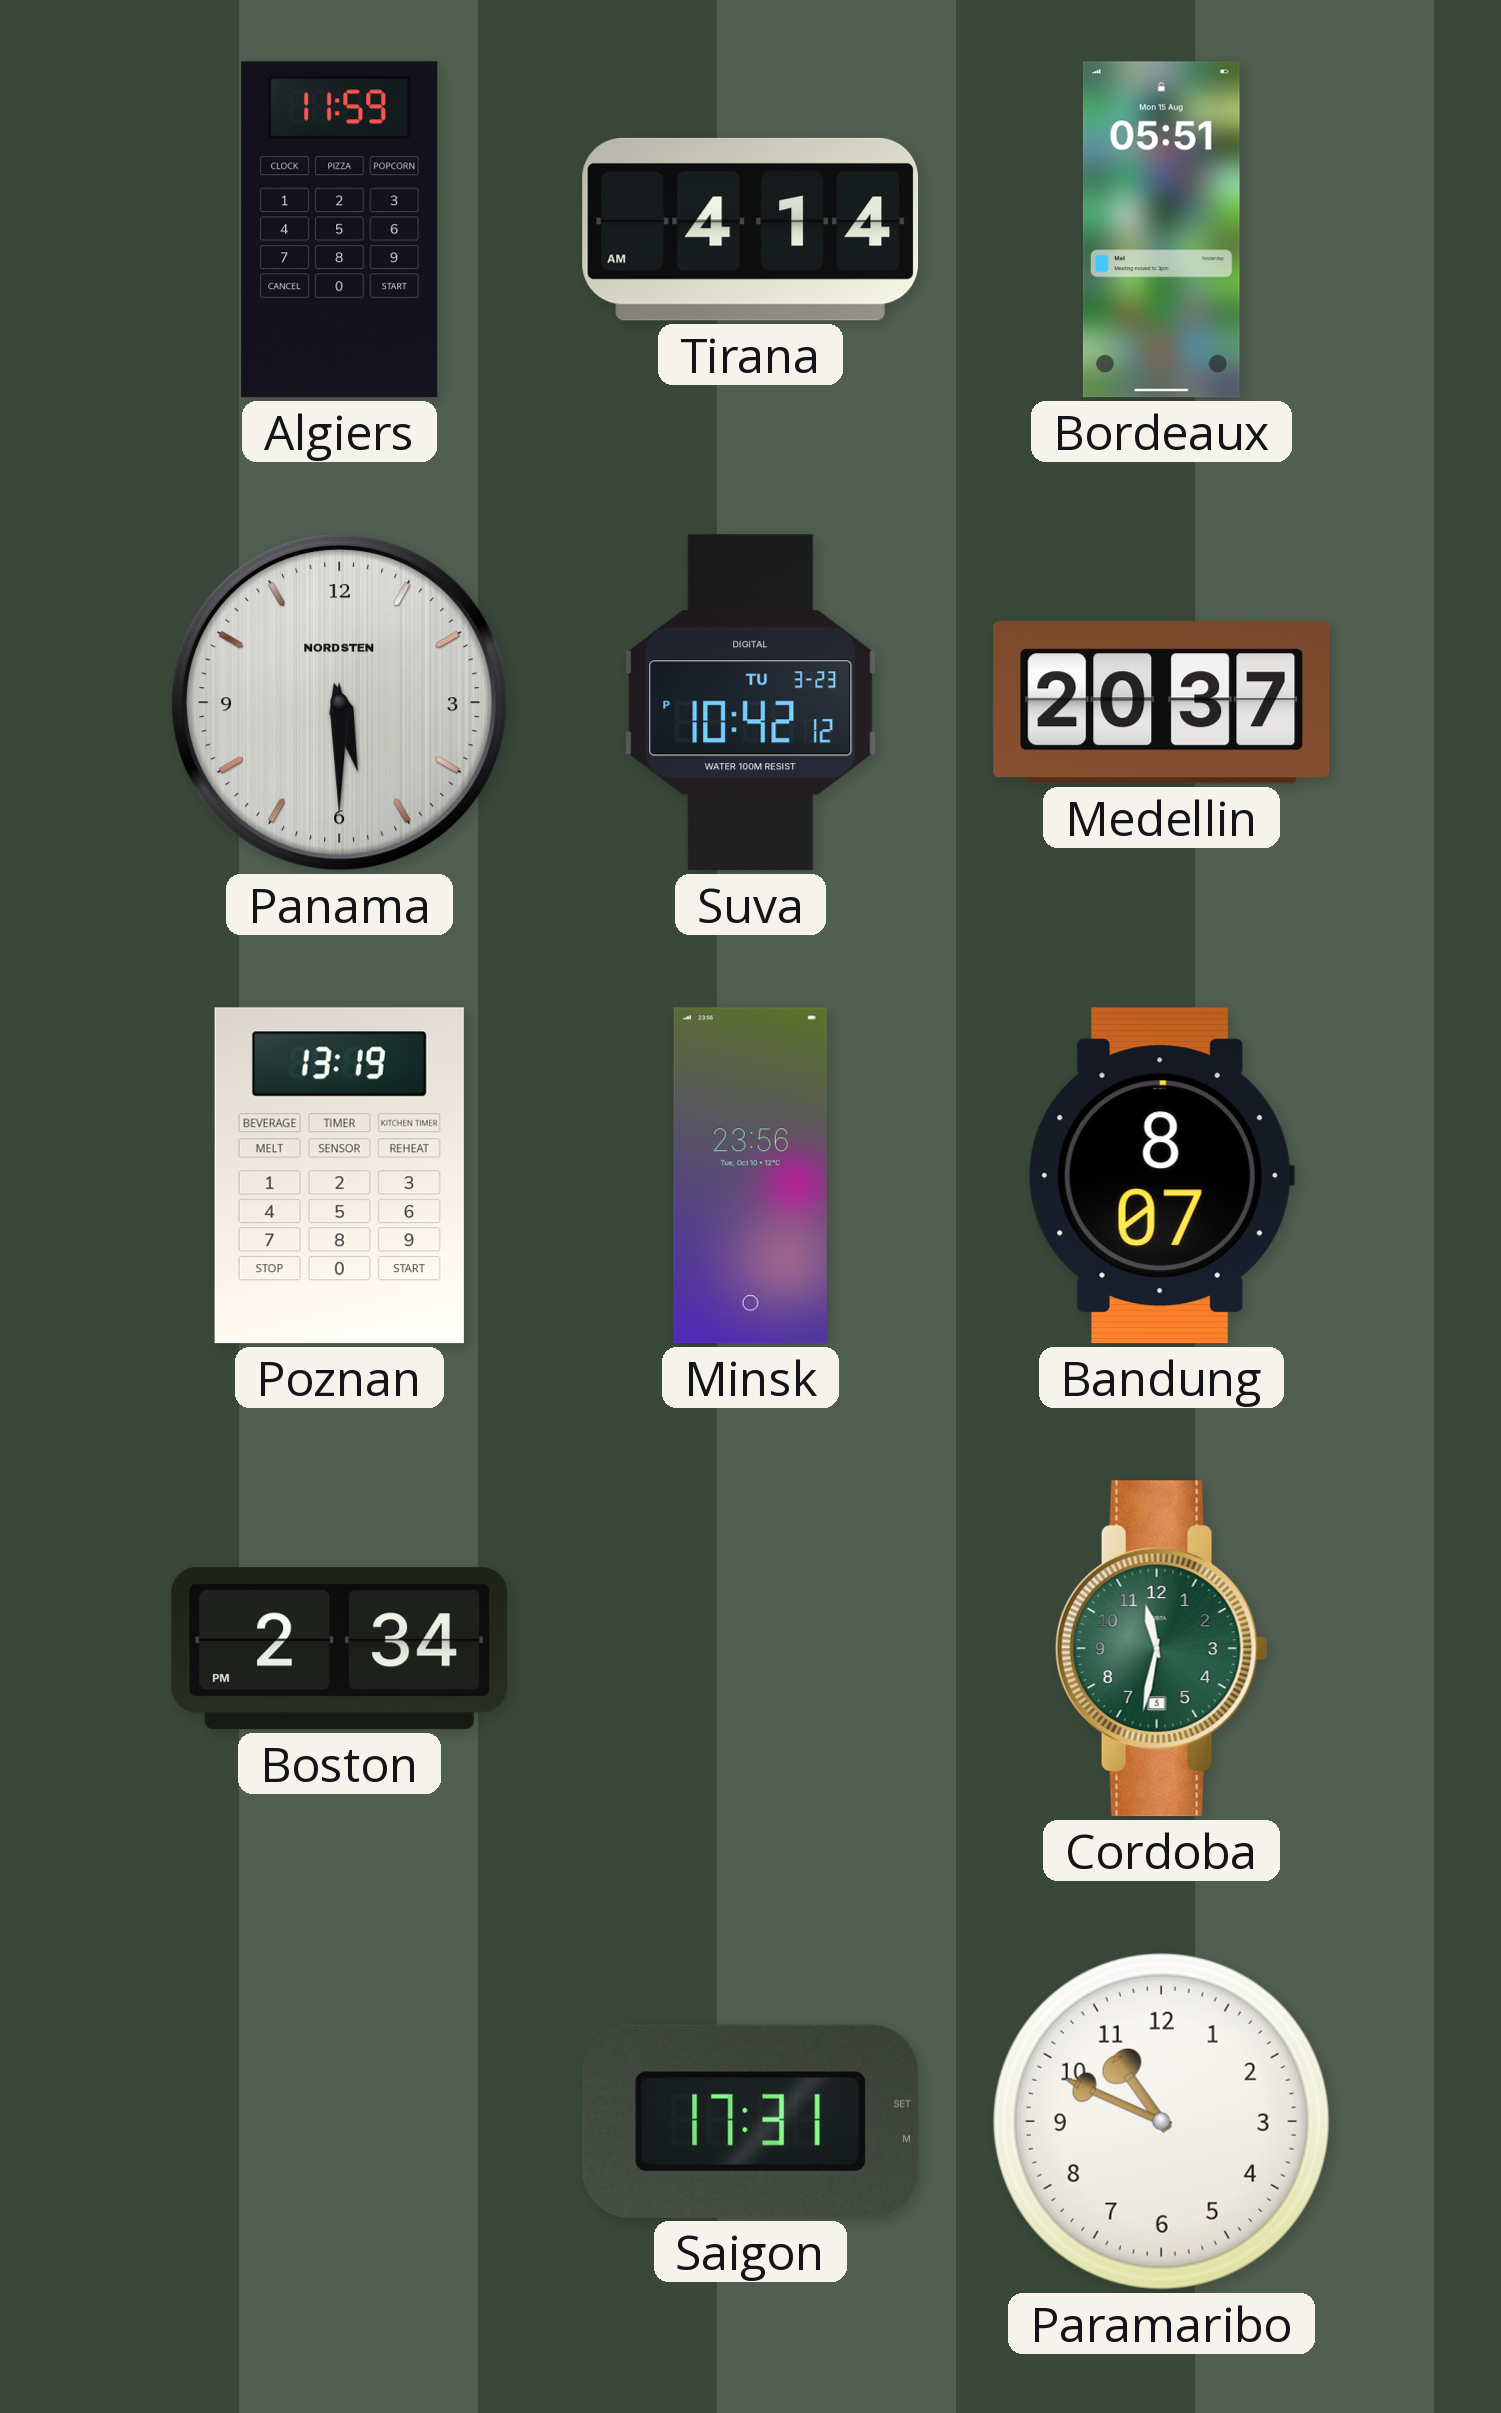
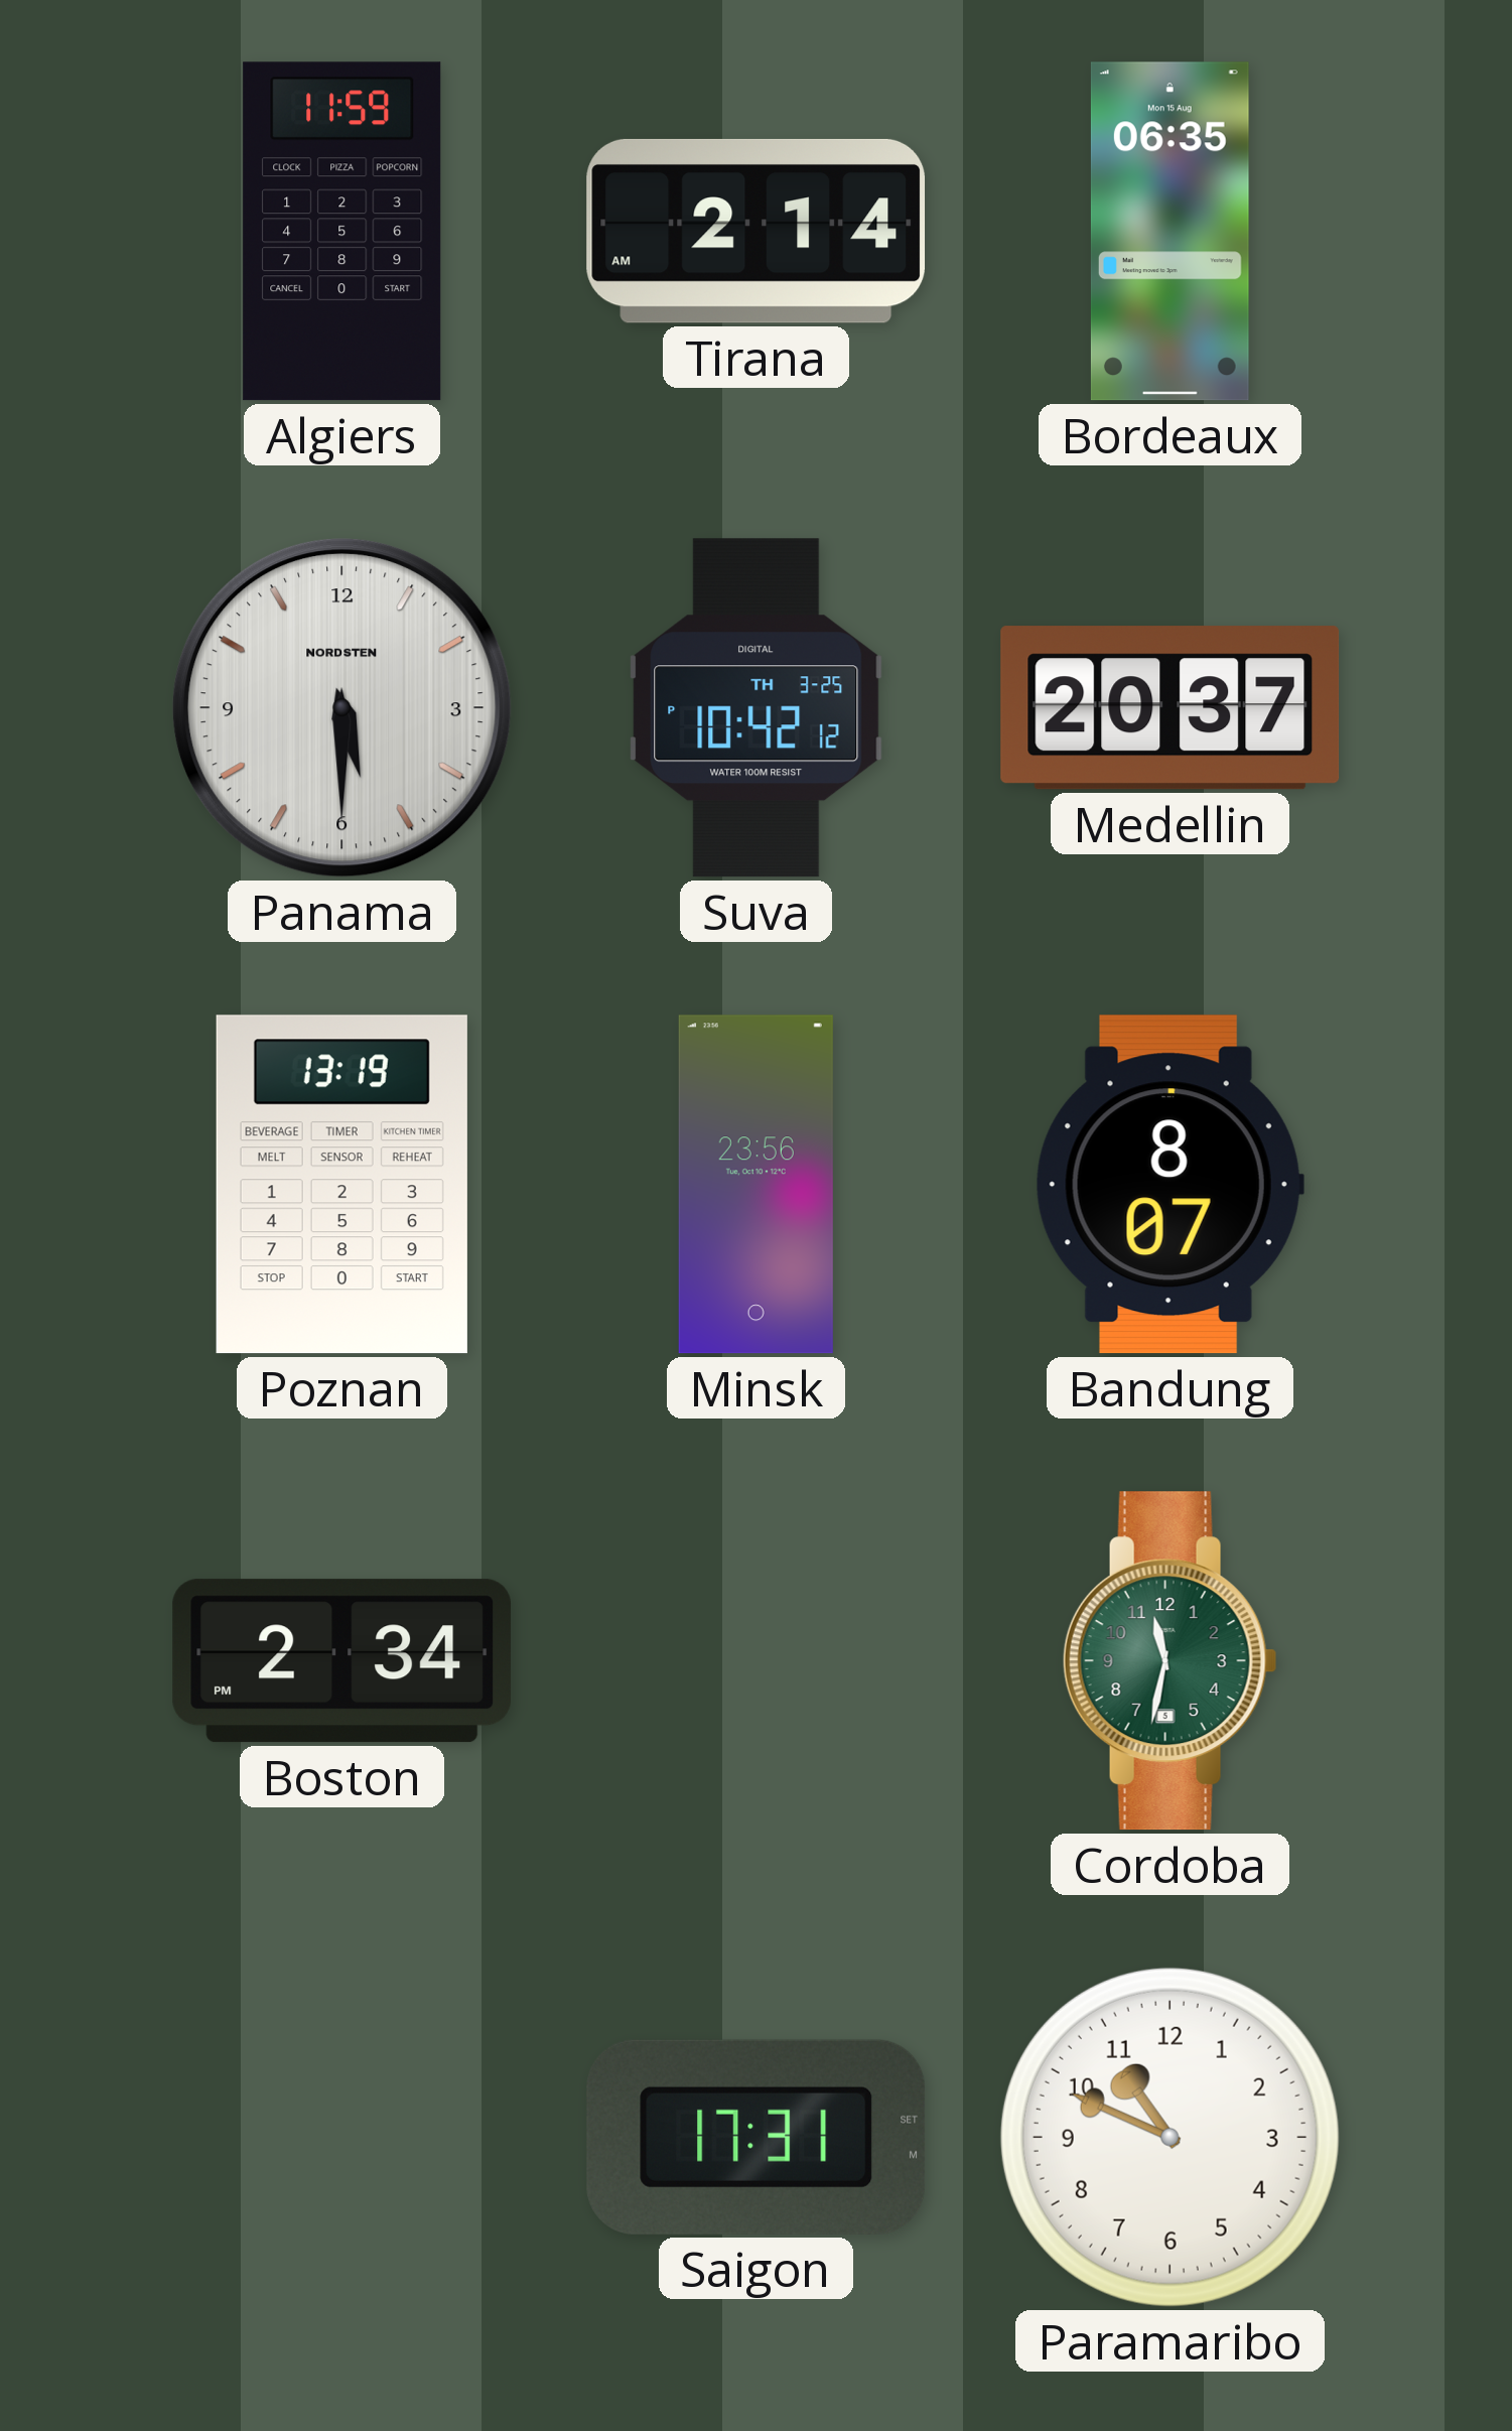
Tirana: 4:14 -> 2:14
Bordeaux: 05:51 -> 06:35
Suva date: TU 3-23 -> TH 3-25
